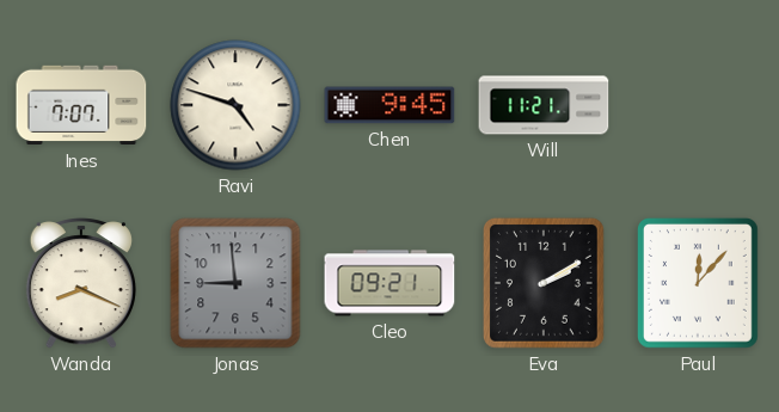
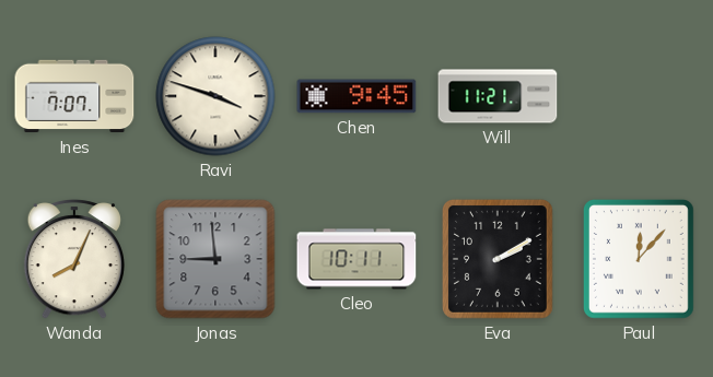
Ravi: 4:48 -> 3:48
Wanda: 8:19 -> 8:04
Cleo: 09:21 -> 10:11
